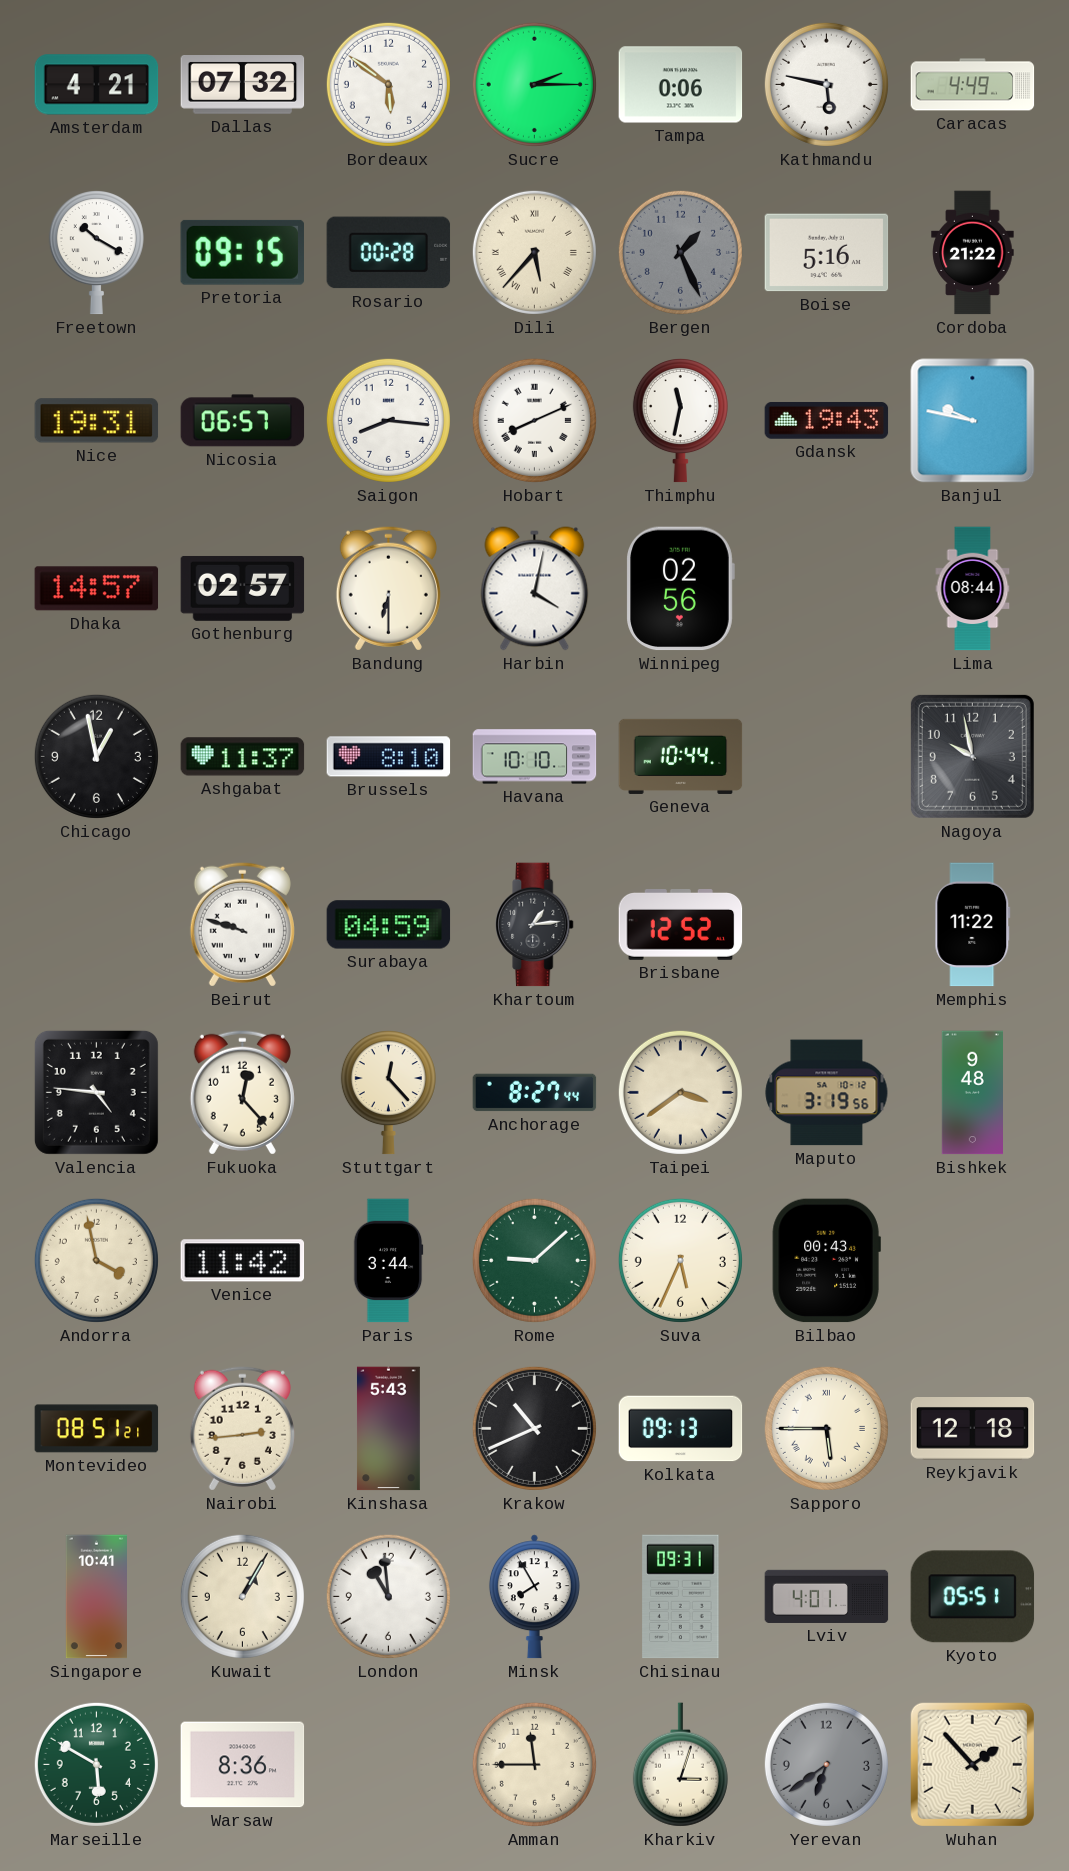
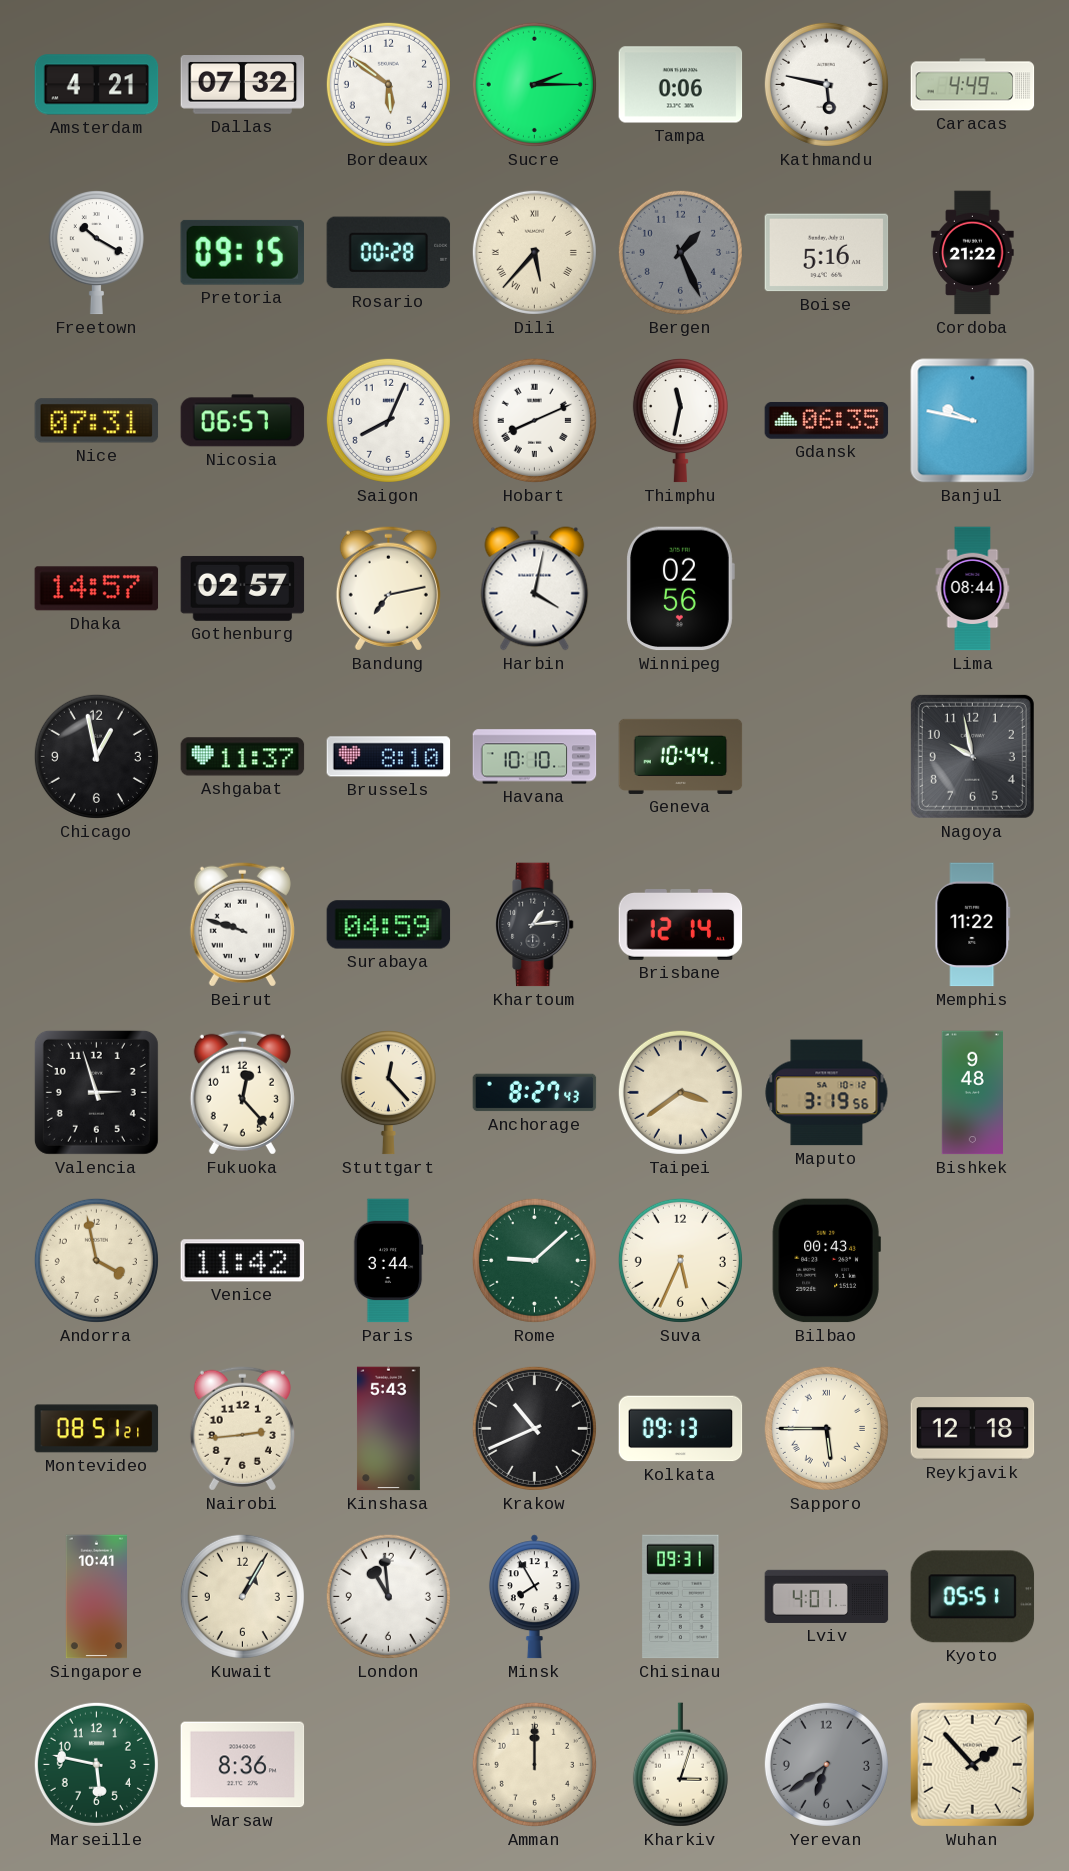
Nice: 19:31 -> 07:31
Saigon: 8:16 -> 8:04
Gdansk: 19:43 -> 06:35
Bandung: 6:30 -> 7:13
Brisbane: 12:52 -> 12:14
Valencia: 4:46 -> 2:57
Anchorage: 8:27:44 -> 8:27:43
Marseille: 5:50 -> 5:47
Amman: 11:45 -> 12:00
